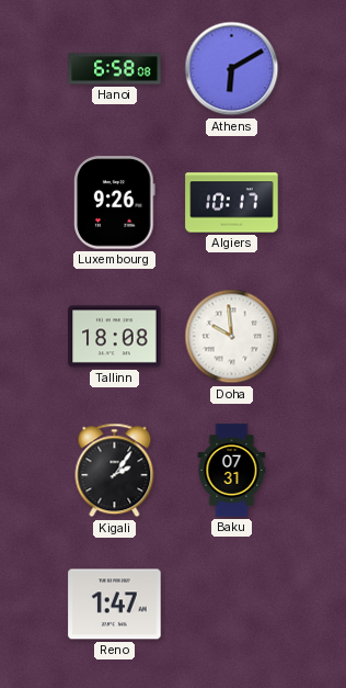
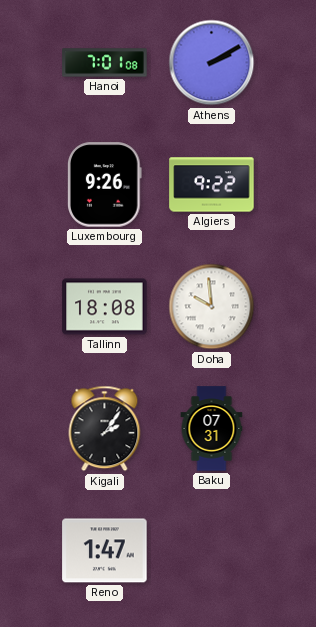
Hanoi: 6:58 -> 7:01
Athens: 6:10 -> 2:10
Algiers: 10:17 -> 9:22
